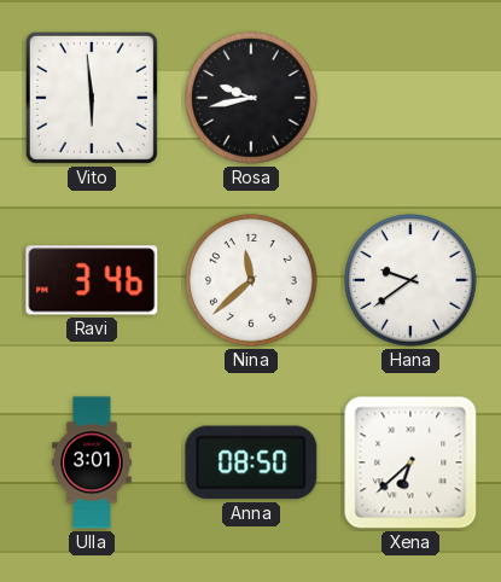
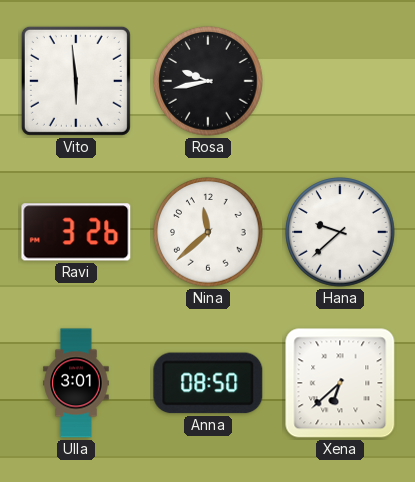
Ravi: 3:46 -> 3:26
Hana: 9:39 -> 9:38
